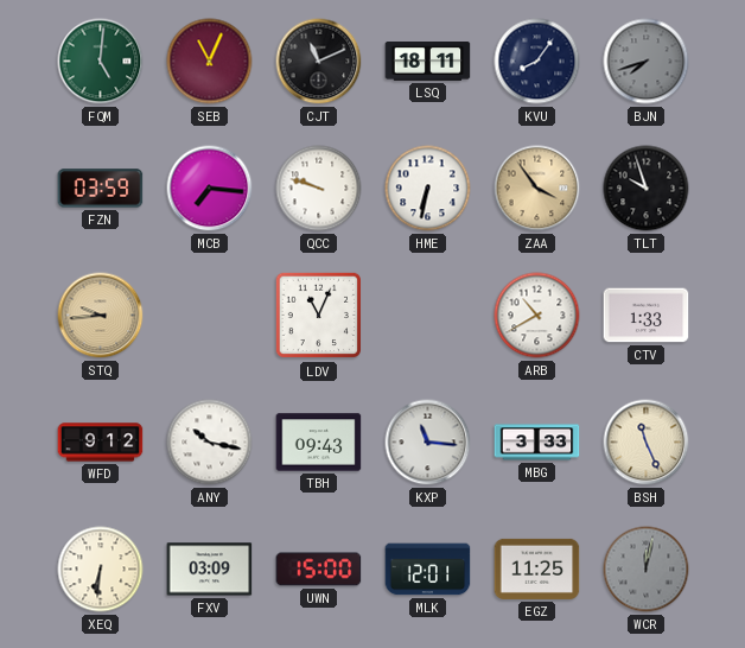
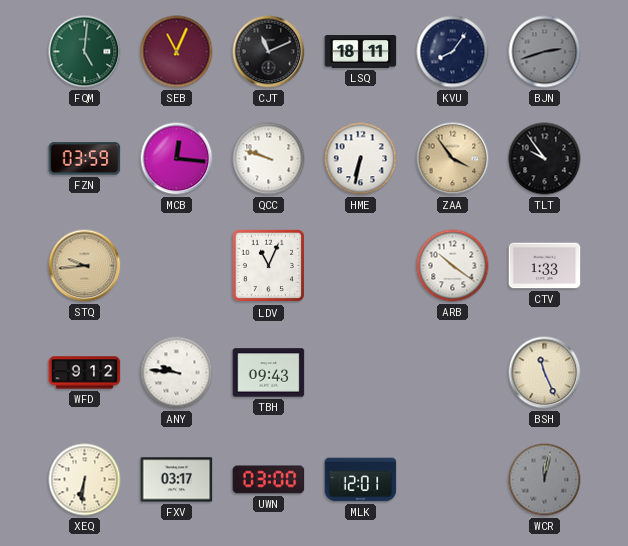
BJN: 7:42 -> 2:42
MCB: 7:16 -> 12:16
TLT: 9:57 -> 9:54
ARB: 10:40 -> 10:21
ANY: 10:17 -> 9:46
KXP: 11:16 -> none
MBG: 3:33 -> none
FXV: 03:09 -> 03:17
UWN: 15:00 -> 03:00
EGZ: 11:25 -> none
